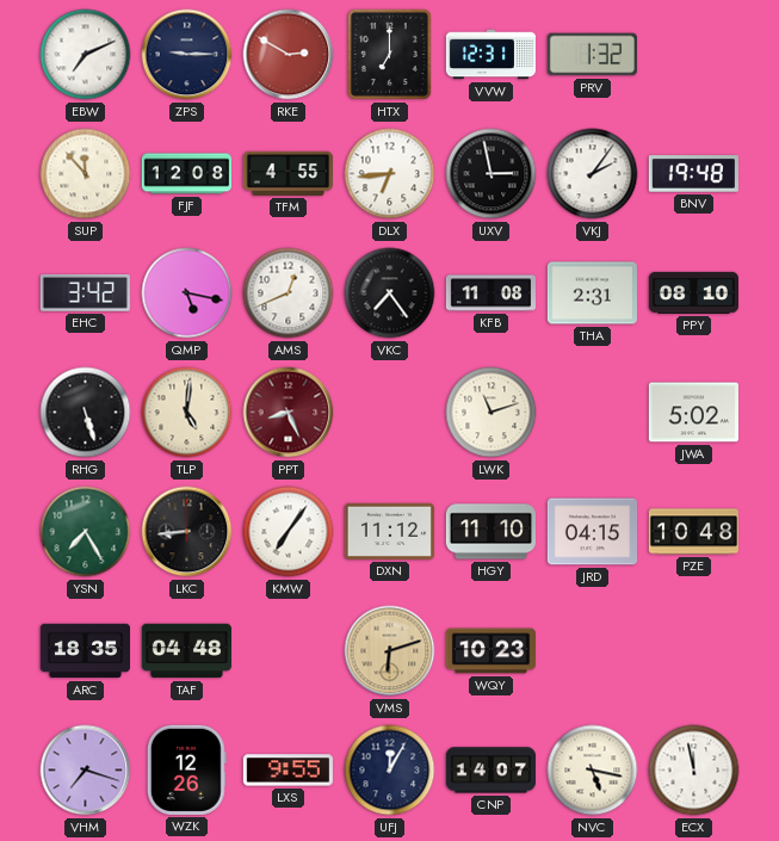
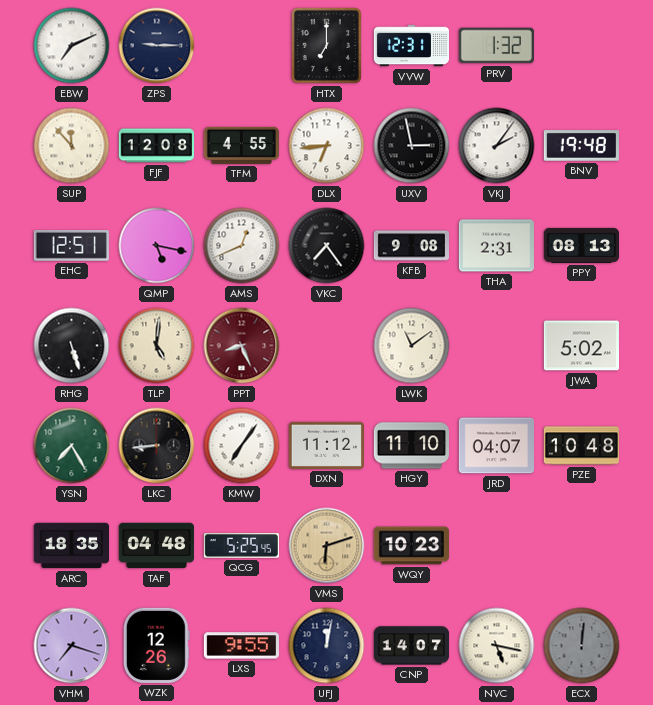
RKE: 2:50 -> none
EHC: 3:42 -> 12:51
KFB: 11:08 -> 9:08
PPY: 08:10 -> 08:13
LWK: 11:12 -> 11:09
JRD: 04:15 -> 04:07
QCG: none -> 5:25
UFJ: 12:05 -> 12:02
ECX: 11:58 -> 12:01
ECX dial: white -> grey
